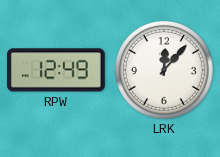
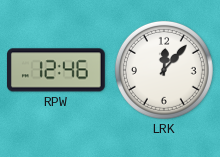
RPW: 12:49 -> 12:46
